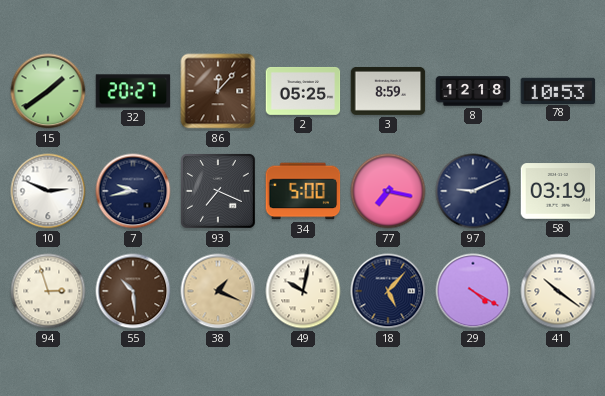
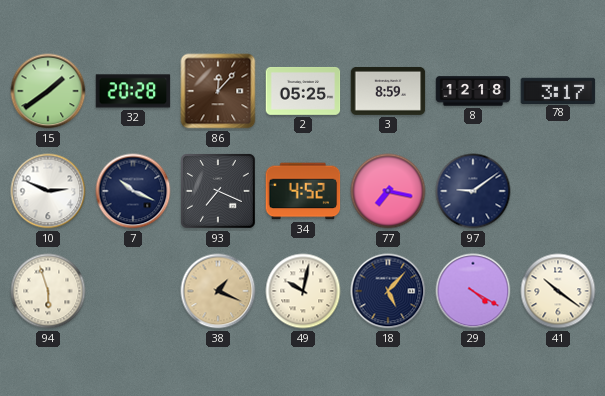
32: 20:27 -> 20:28
78: 10:53 -> 3:17
7: 9:43 -> 10:19
34: 5:00 -> 4:52
97: 9:11 -> 9:09
58: 03:19 -> none
94: 2:57 -> 5:57
55: 10:29 -> none
